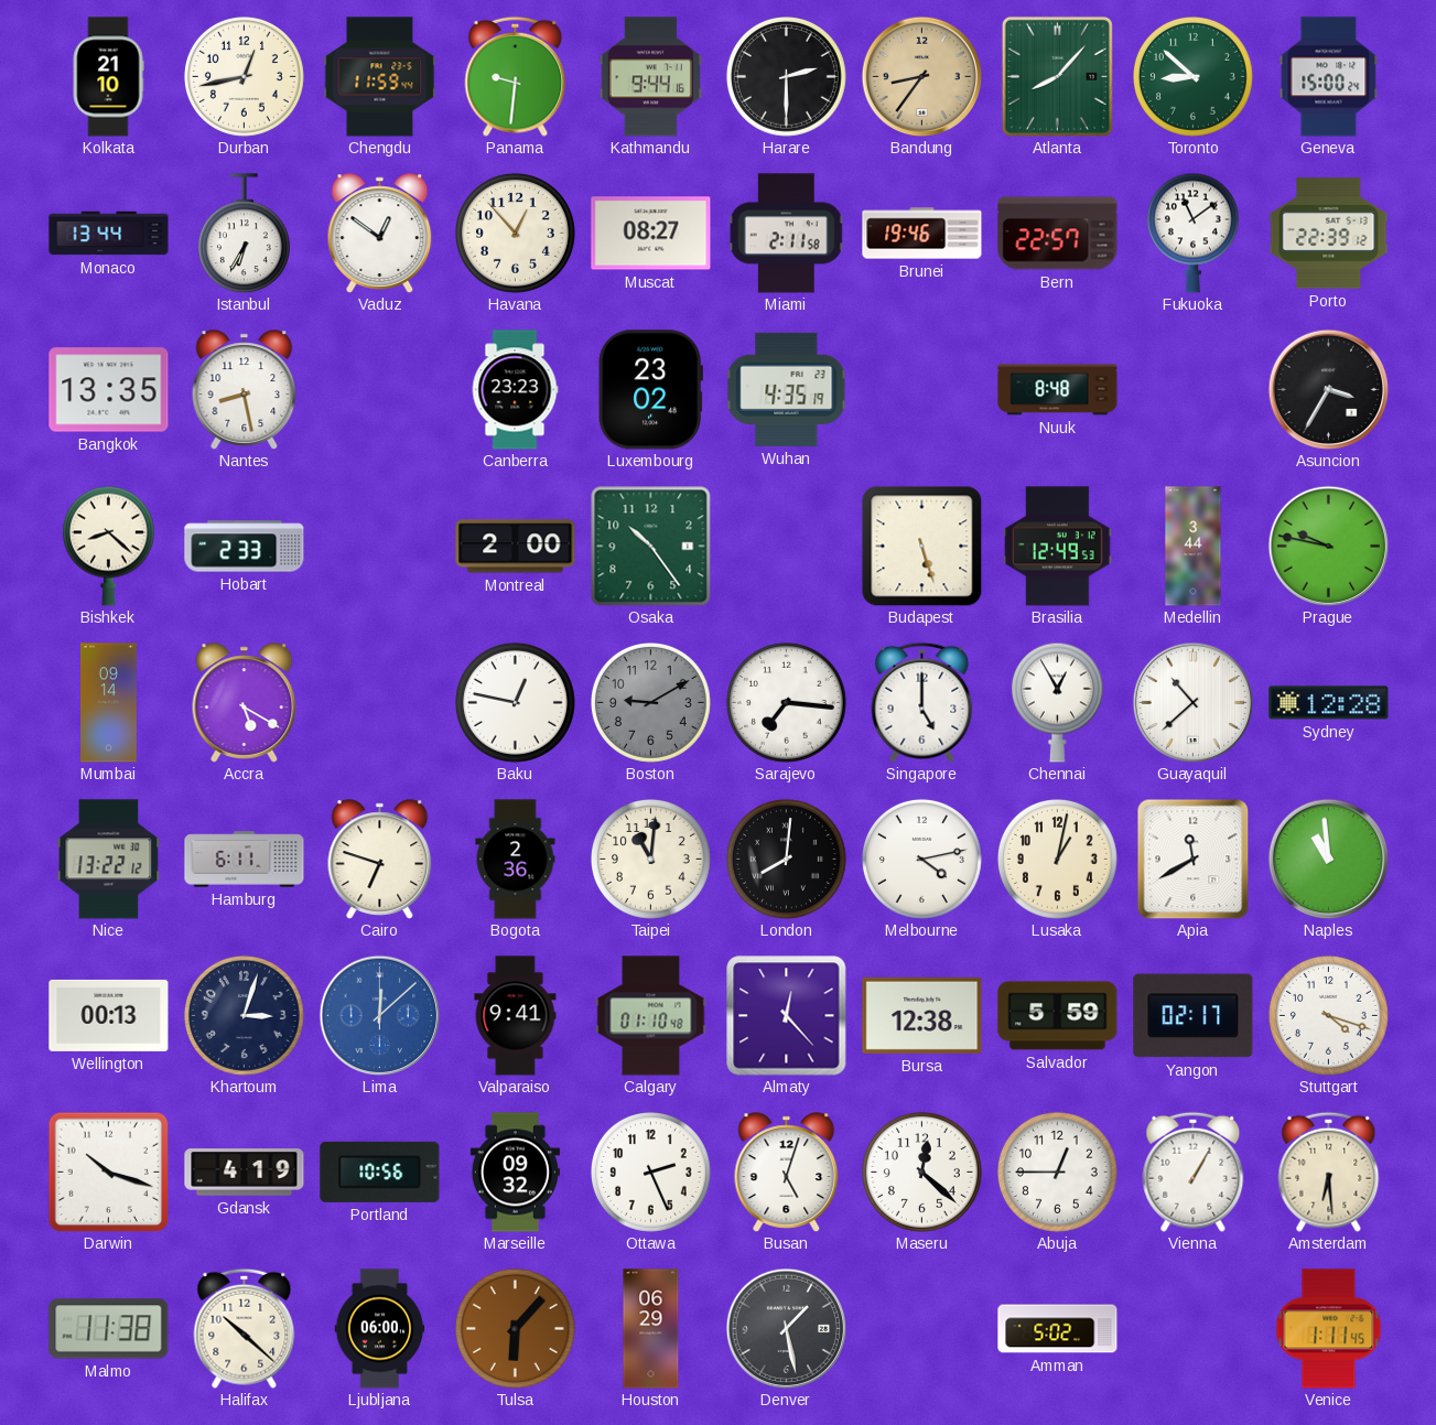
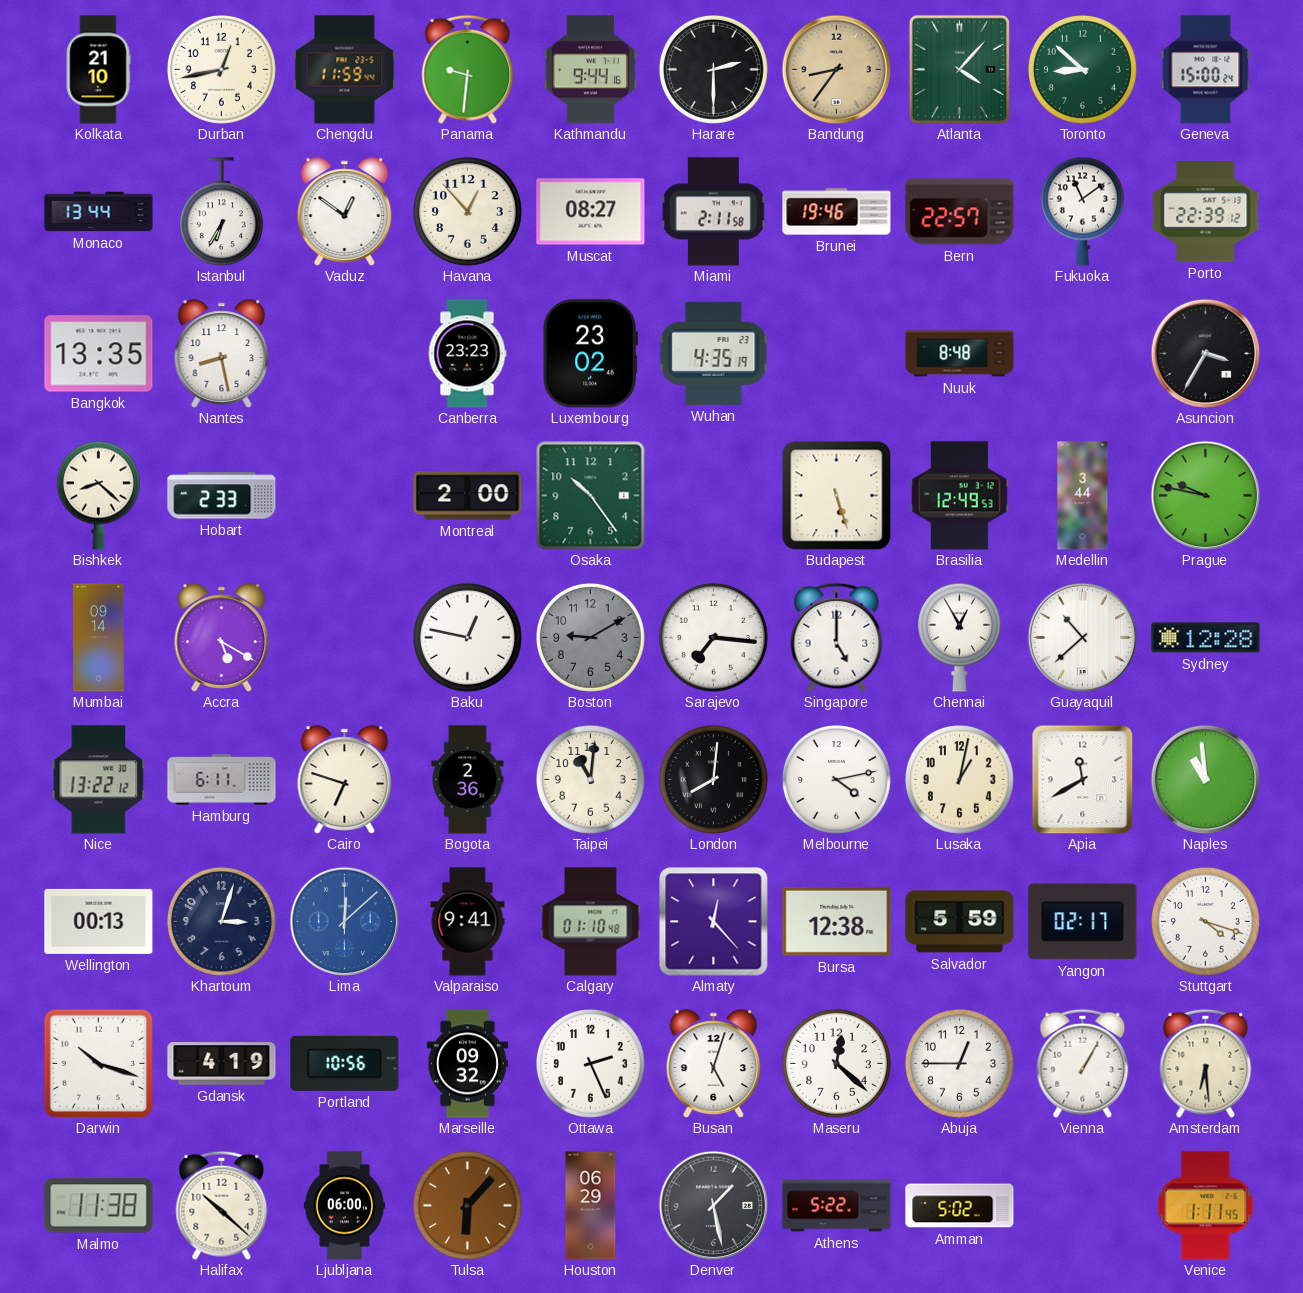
Atlanta: 8:07 -> 4:07
Athens: none -> 5:22
